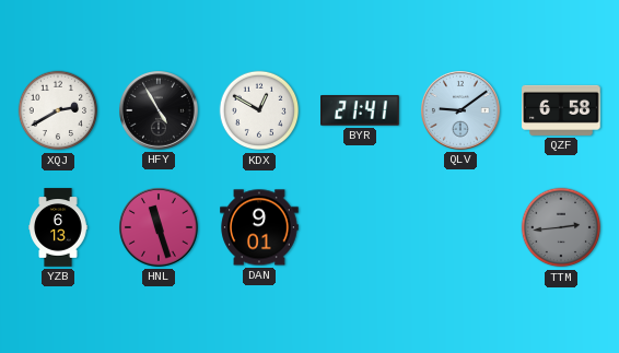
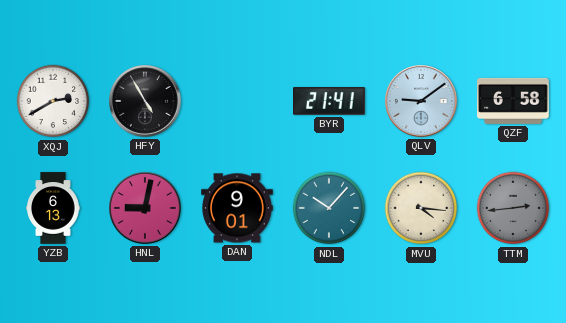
KDX: 12:50 -> none
HNL: 11:27 -> 9:02
NDL: none -> 10:07
MVU: none -> 4:16
